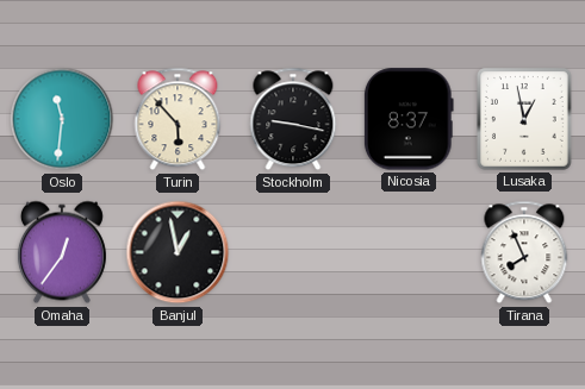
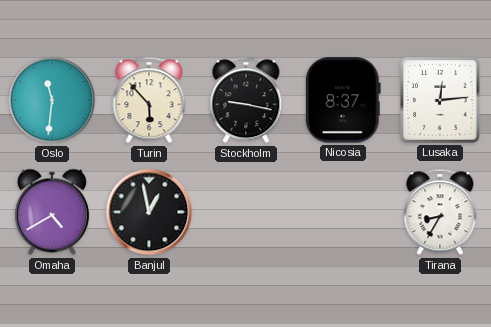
Lusaka: 12:58 -> 12:14
Omaha: 12:36 -> 4:40
Tirana: 7:56 -> 8:35
